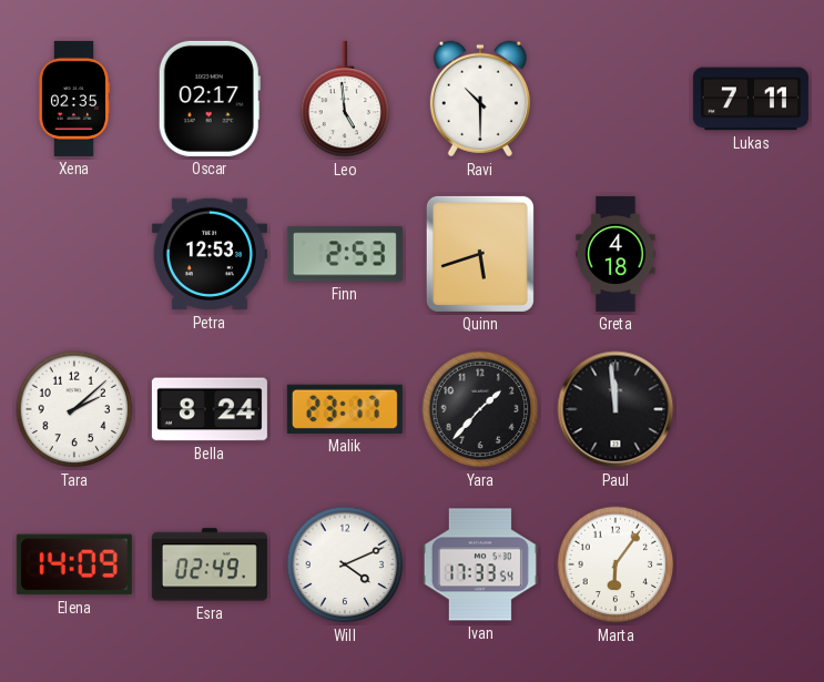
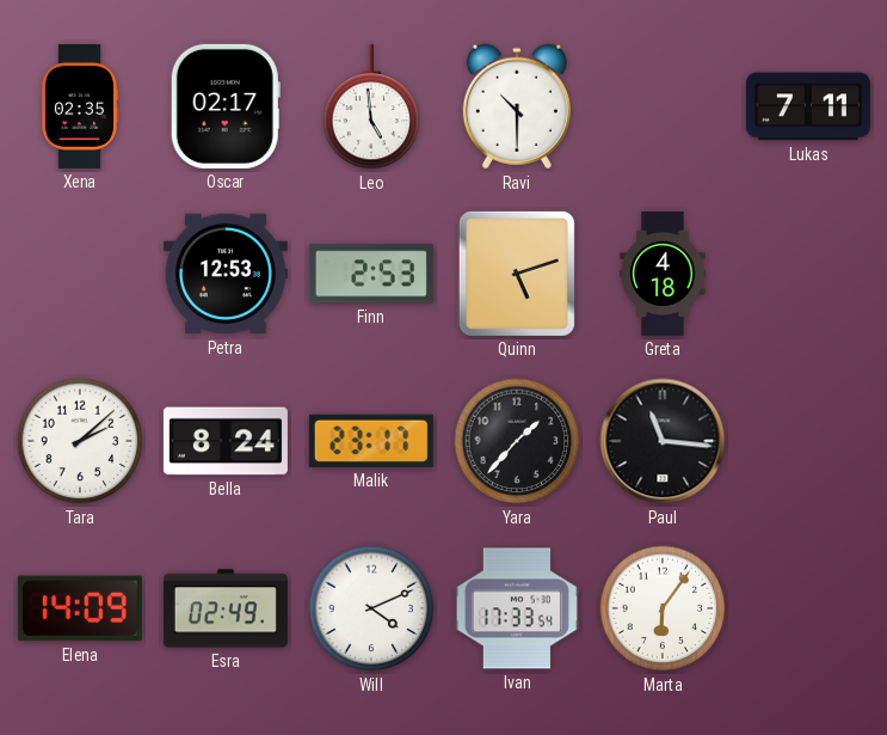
Quinn: 5:42 -> 5:12
Paul: 11:59 -> 11:16
